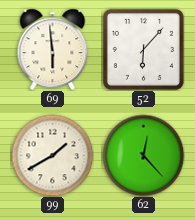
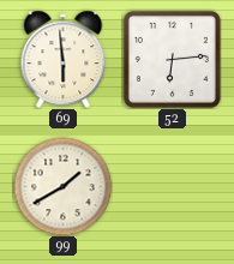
52: 6:07 -> 6:14
62: 12:23 -> none
